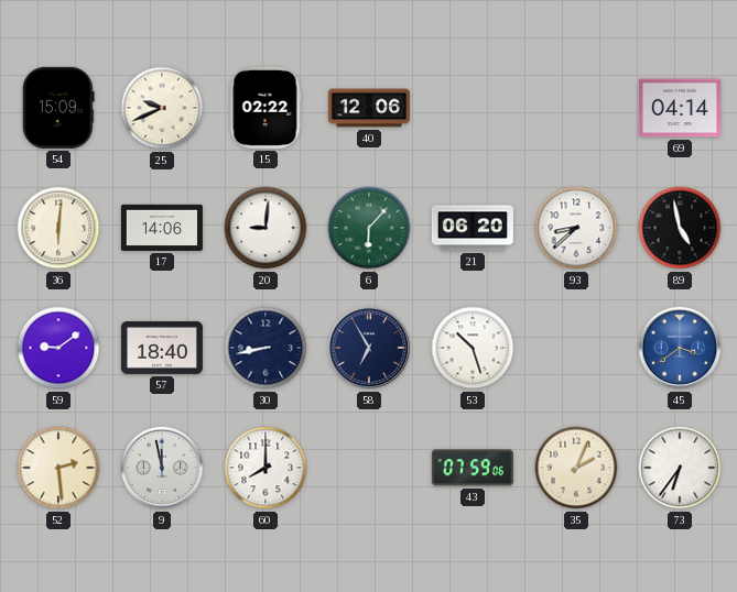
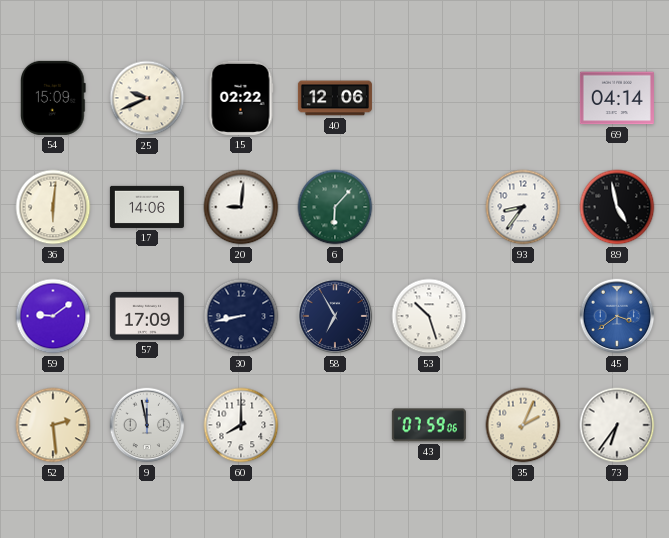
21: 06:20 -> none
93: 8:38 -> 8:36
57: 18:40 -> 17:09
